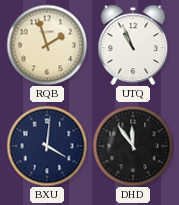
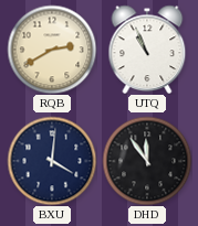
RQB: 1:57 -> 2:40
